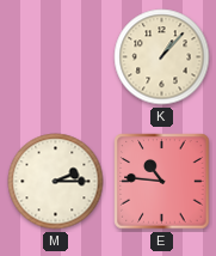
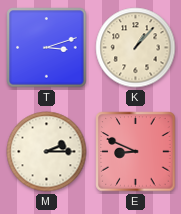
T: none -> 3:12
E: 10:46 -> 8:49
